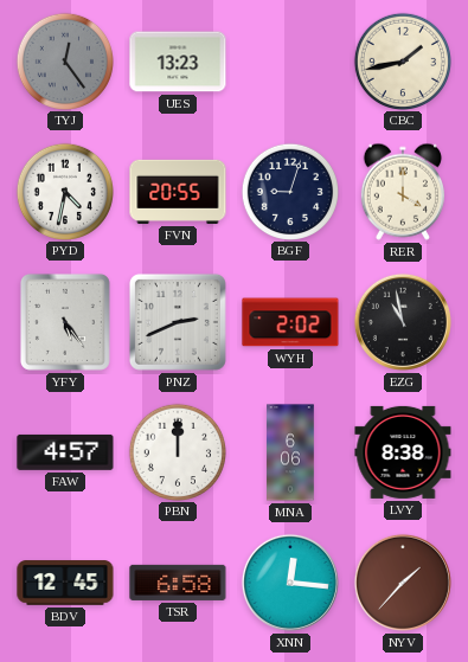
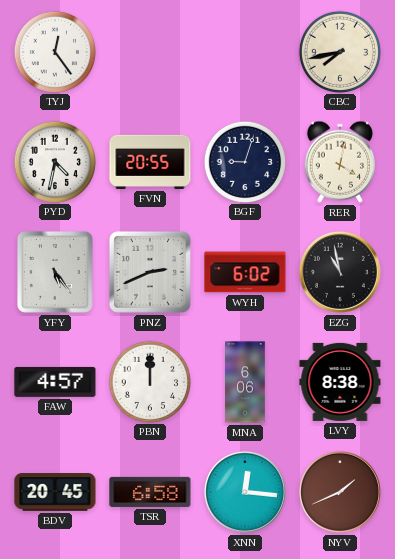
TYJ dial: grey -> white
UES: 13:23 -> none
CBC: 1:43 -> 7:43
RER: 4:00 -> 4:02
WYH: 2:02 -> 6:02
BDV: 12:45 -> 20:45
NYV: 1:37 -> 1:41
